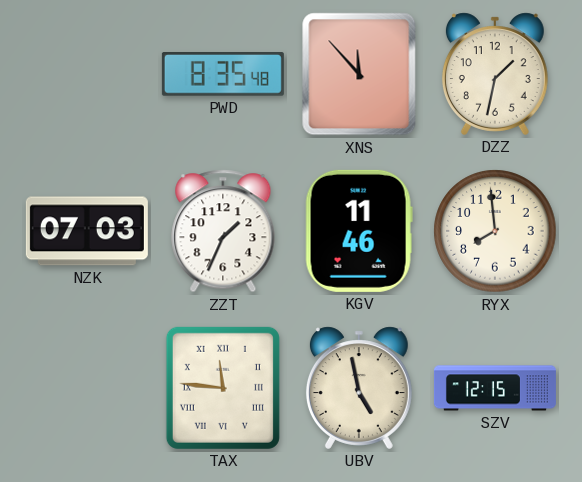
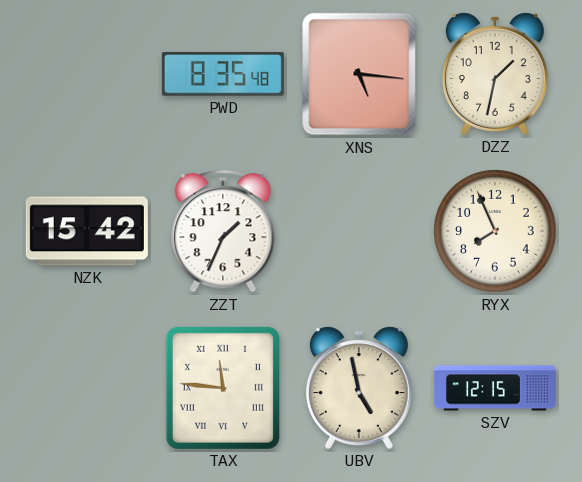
XNS: 11:53 -> 5:16
NZK: 07:03 -> 15:42
KGV: 11:46 -> none
RYX: 7:59 -> 7:56
